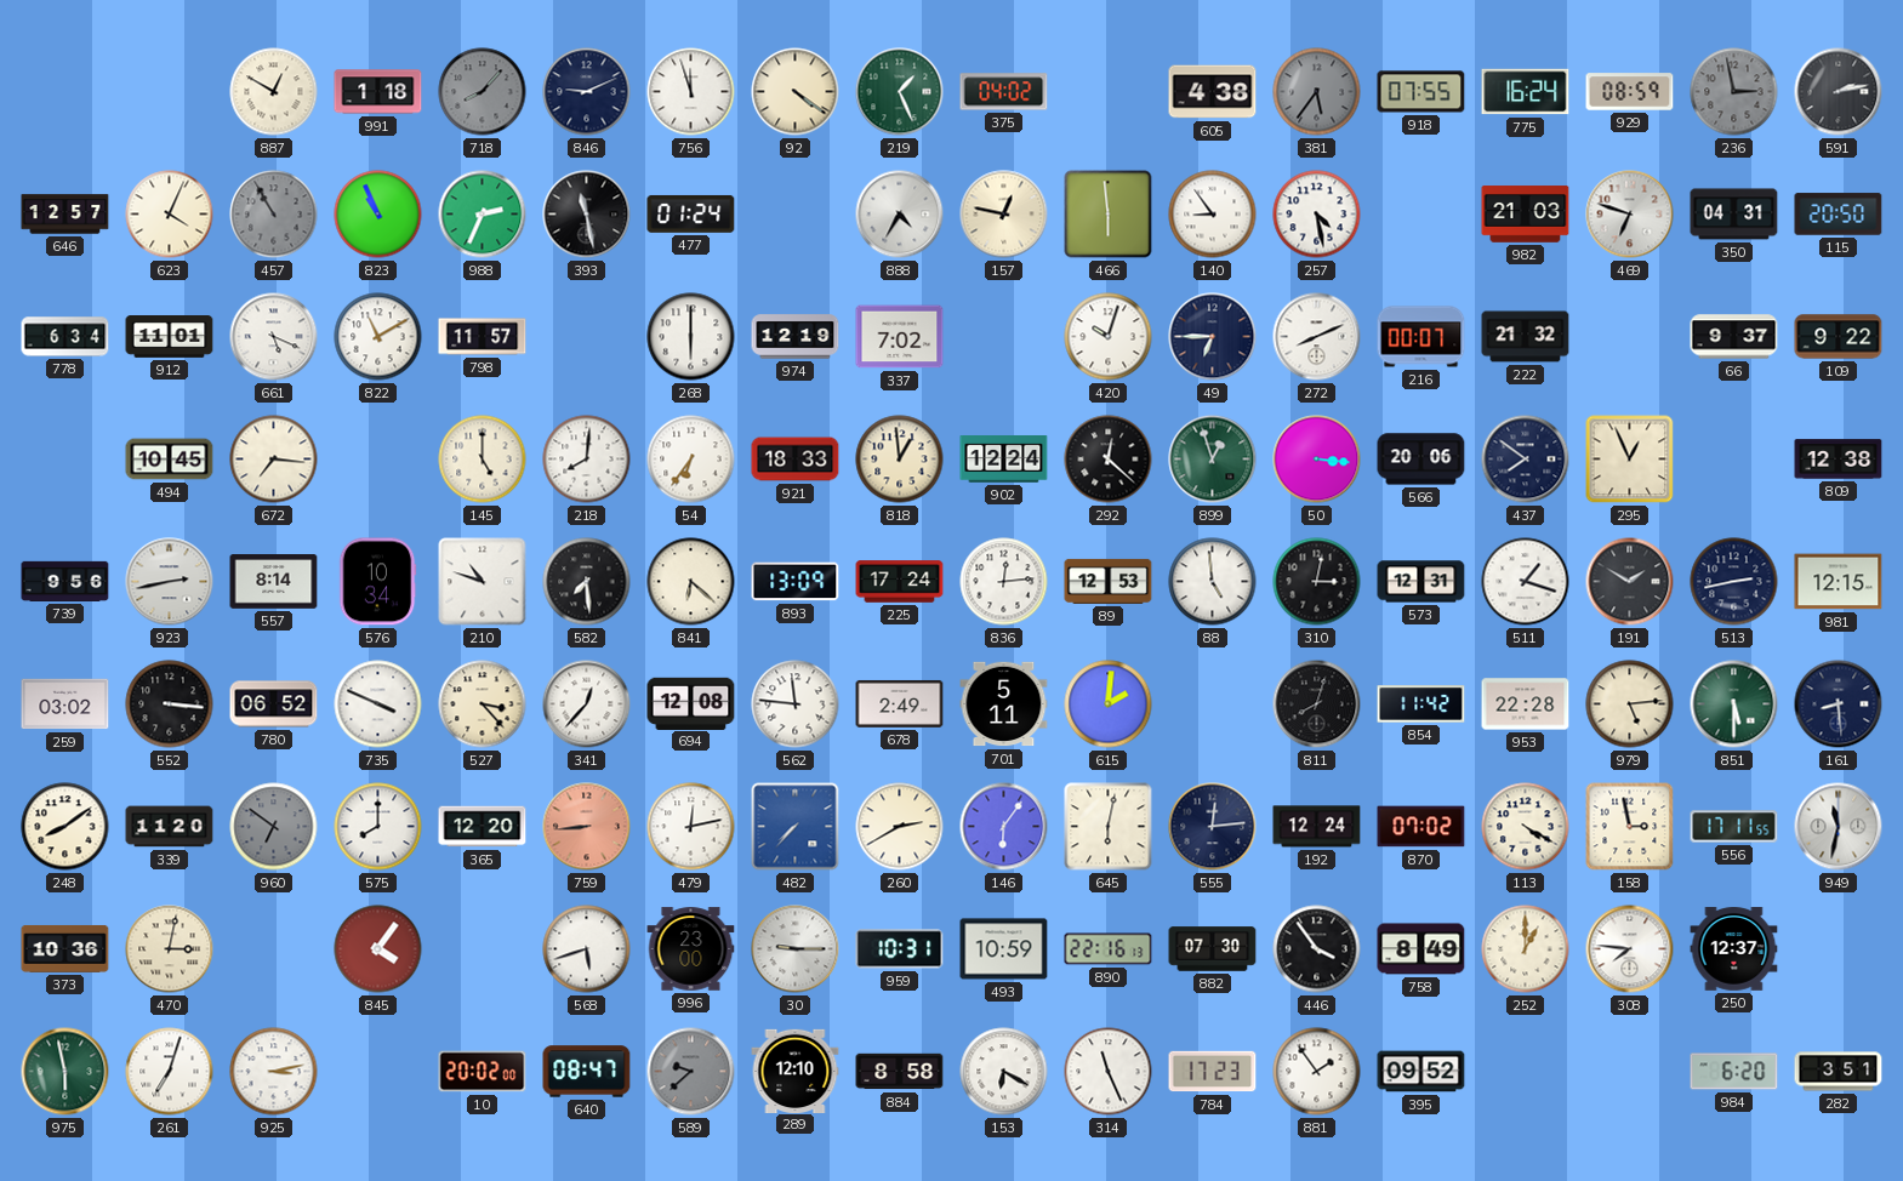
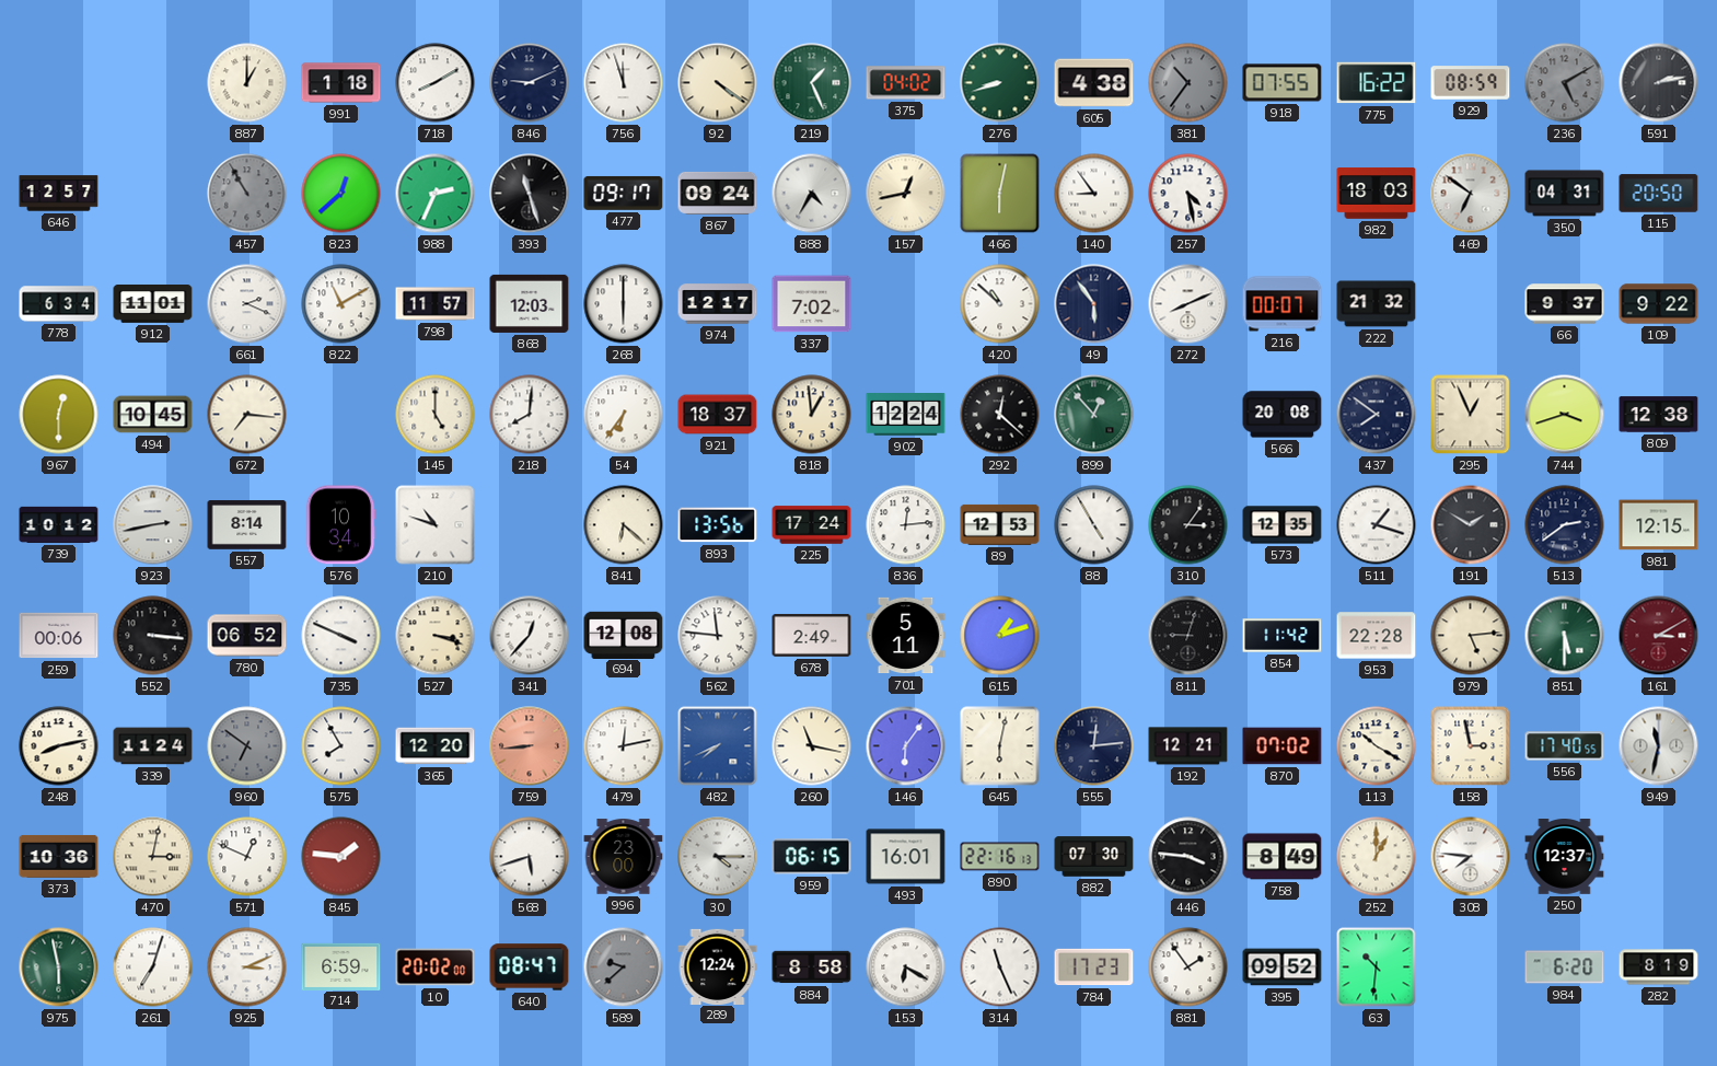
887: 12:50 -> 1:00
718: 8:07 -> 8:10
718 dial: grey -> white
276: none -> 8:42
381: 5:36 -> 10:36
775: 16:24 -> 16:22
236: 2:58 -> 5:10
623: 4:04 -> none
823: 10:56 -> 12:38
393: 11:28 -> 11:27
477: 01:24 -> 09:17
867: none -> 09:24
157: 12:47 -> 12:43
466: 5:59 -> 6:02
982: 21:03 -> 18:03
469: 6:48 -> 6:51
661: 5:19 -> 2:19
868: none -> 12:03
974: 12:19 -> 12:17
420: 10:03 -> 10:52
49: 6:45 -> 5:54
967: none -> 12:30
921: 18:33 -> 18:37
899: 12:57 -> 12:53
50: 3:16 -> none
566: 20:06 -> 20:08
744: none -> 3:42
739: 9:56 -> 10:12
582: 7:29 -> none
893: 13:09 -> 13:56
88: 4:59 -> 4:55
310: 3:02 -> 3:06
573: 12:31 -> 12:35
513: 2:43 -> 2:39
259: 03:02 -> 00:06
527: 3:23 -> 3:18
615: 2:01 -> 1:12
811: 8:03 -> 9:03
161: 8:29 -> 3:10
161 dial: navy -> burgundy
248: 8:09 -> 8:13
339: 11:20 -> 11:24
575: 8:00 -> 7:55
482: 7:37 -> 7:41
260: 2:40 -> 11:17
192: 12:24 -> 12:21
113: 4:20 -> 10:20
556: 17:11 -> 17:40
571: none -> 12:49
845: 4:06 -> 1:46
30: 9:15 -> 4:15
959: 10:31 -> 06:15
493: 10:59 -> 16:01
446: 3:54 -> 3:46
925: 3:13 -> 3:11
714: none -> 6:59
289: 12:10 -> 12:24
63: none -> 10:31
282: 3:51 -> 8:19
